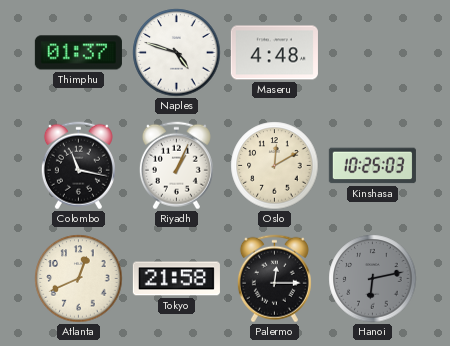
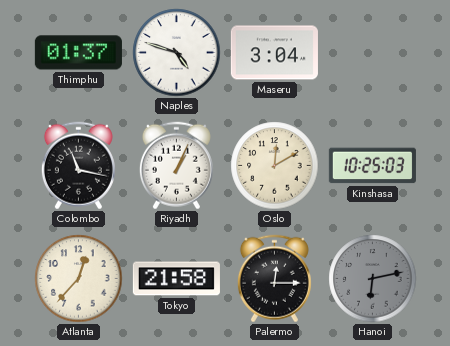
Maseru: 4:48 -> 3:04
Atlanta: 12:41 -> 12:37
